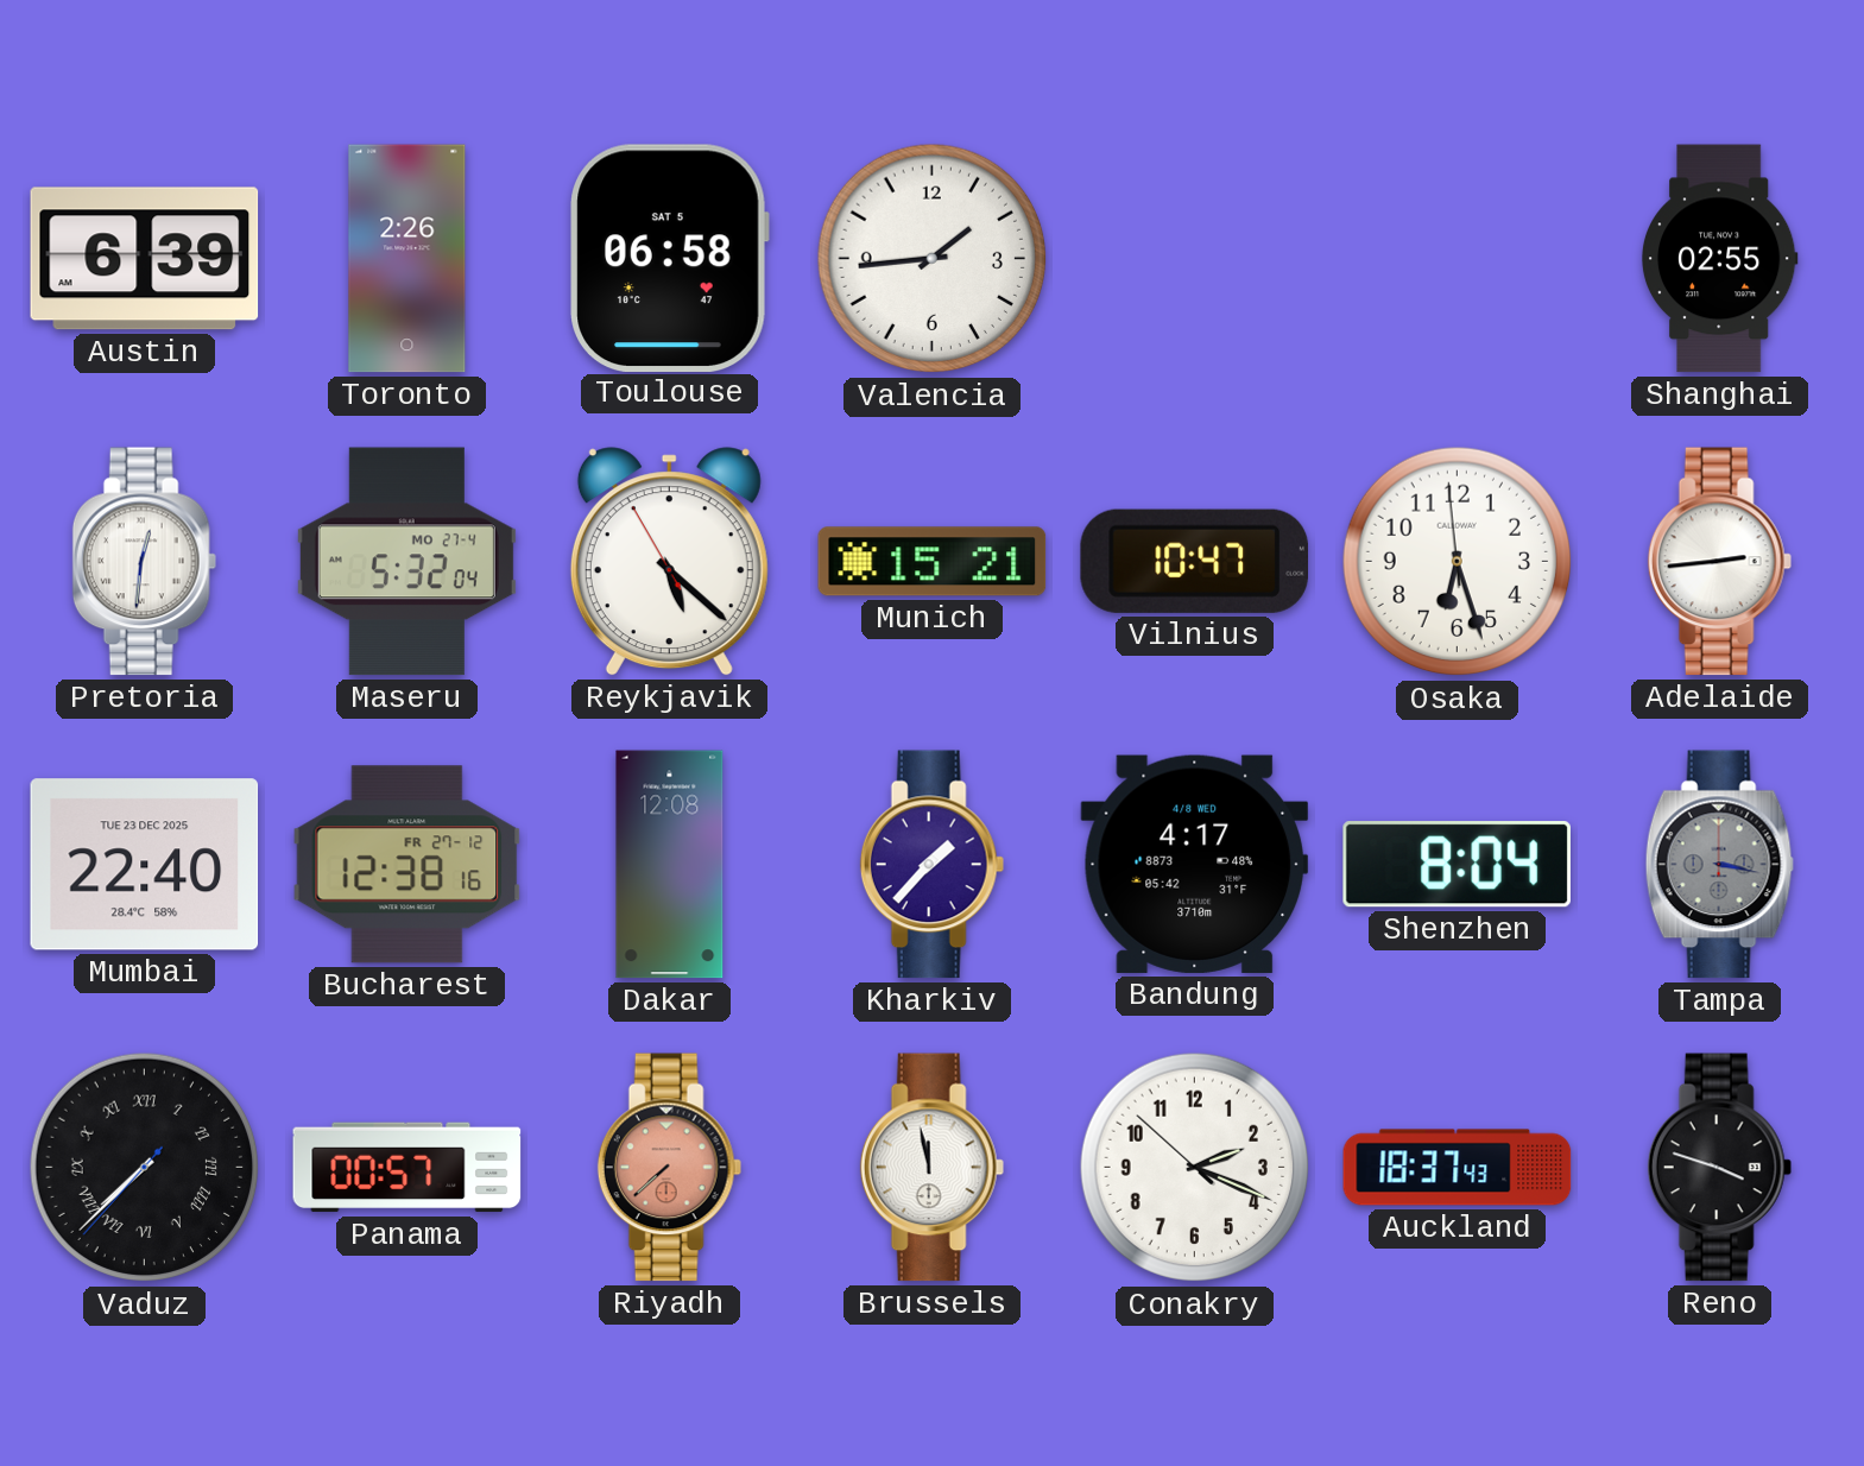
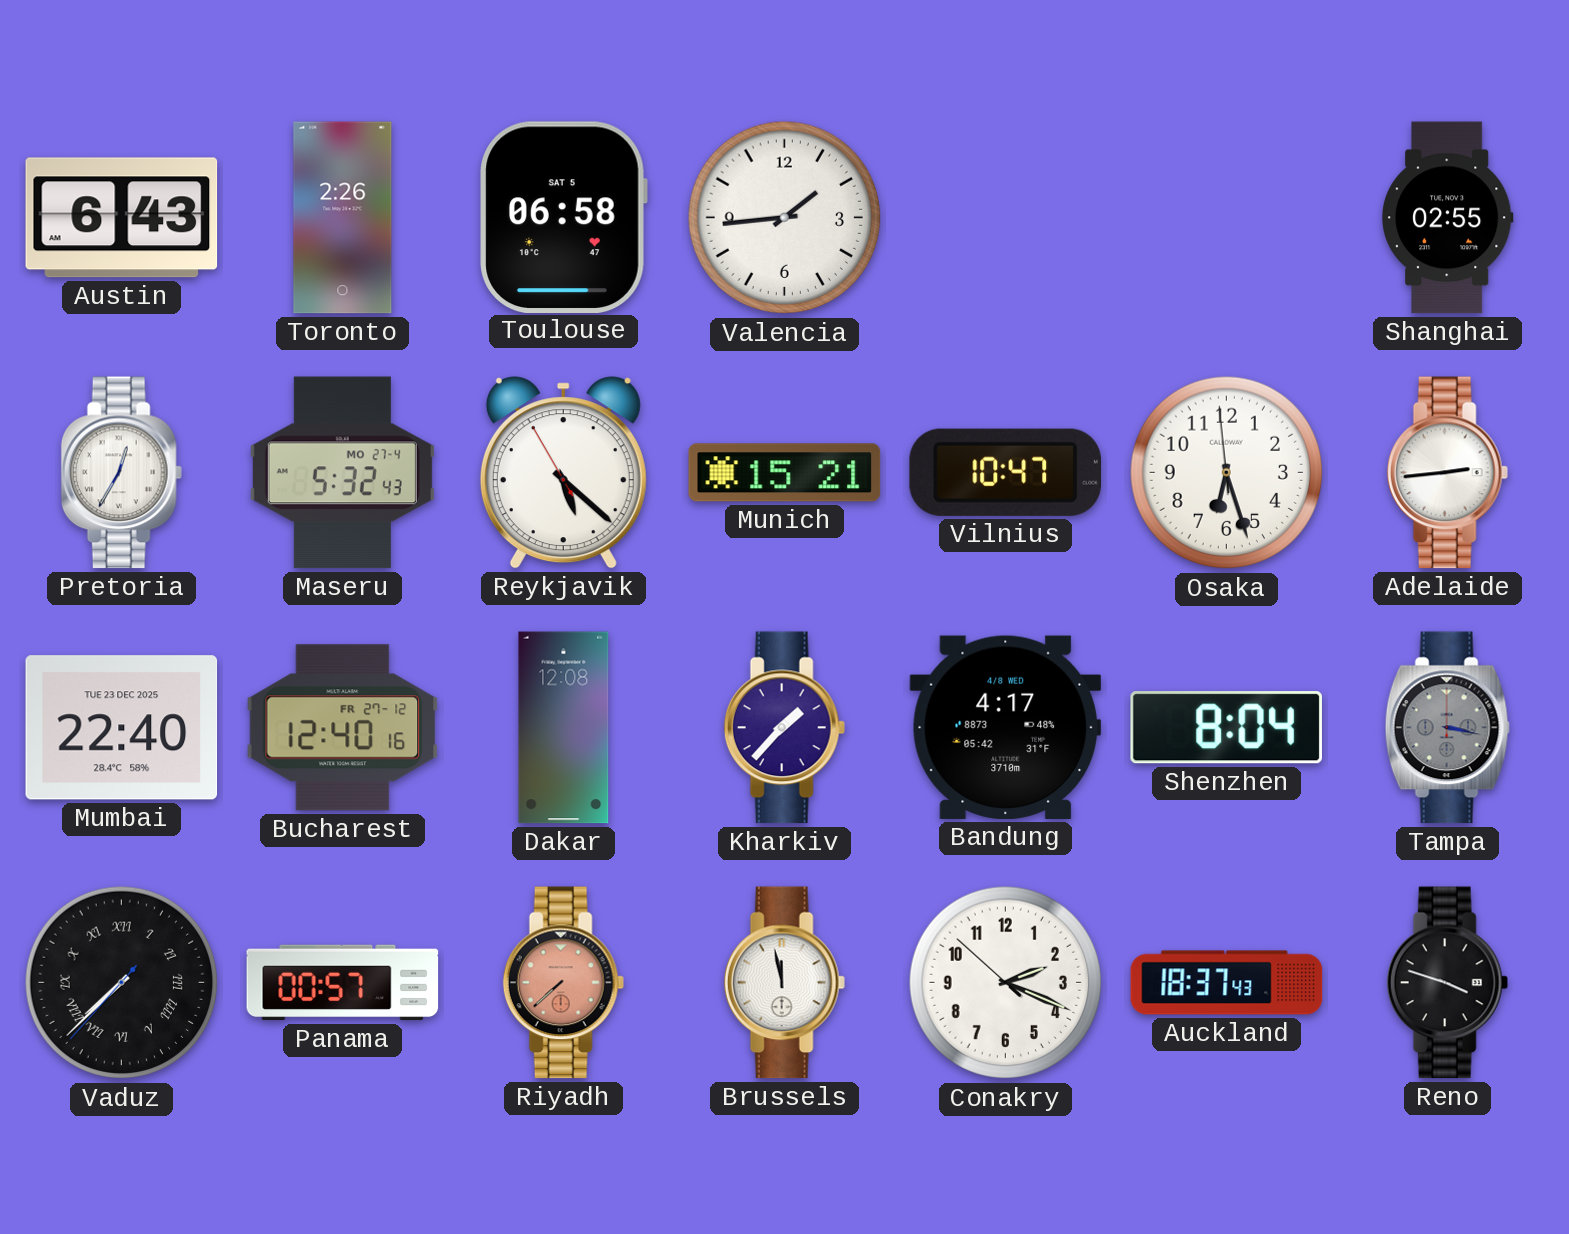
Austin: 6:39 -> 6:43
Pretoria: 12:31 -> 12:35
Maseru: 5:32:04 -> 5:32:43
Bucharest: 12:38 -> 12:40
